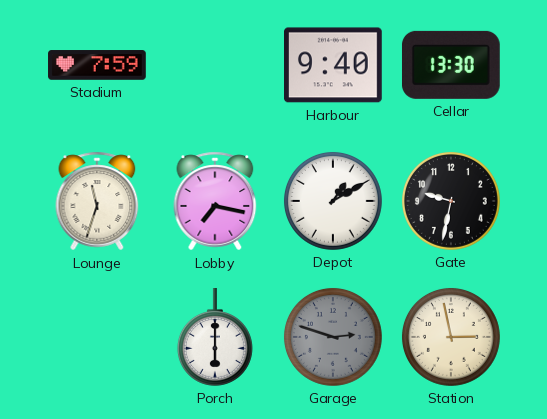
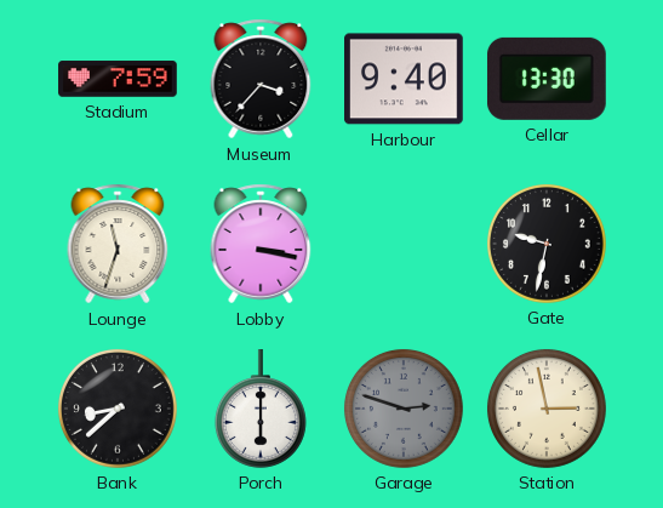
Museum: none -> 3:37
Lobby: 7:17 -> 3:17
Depot: 1:10 -> none
Bank: none -> 8:38
